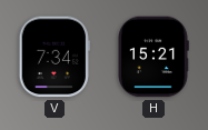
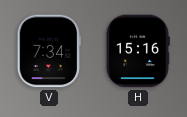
H: 15:21 -> 15:16
